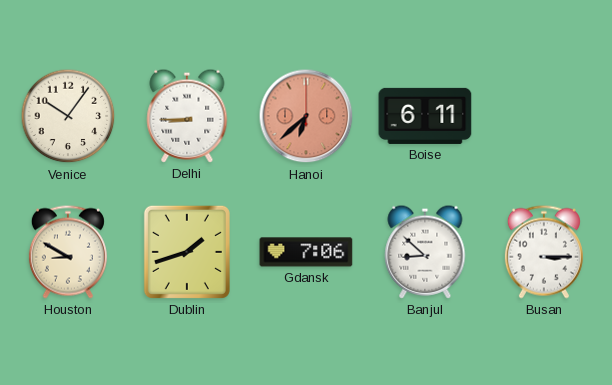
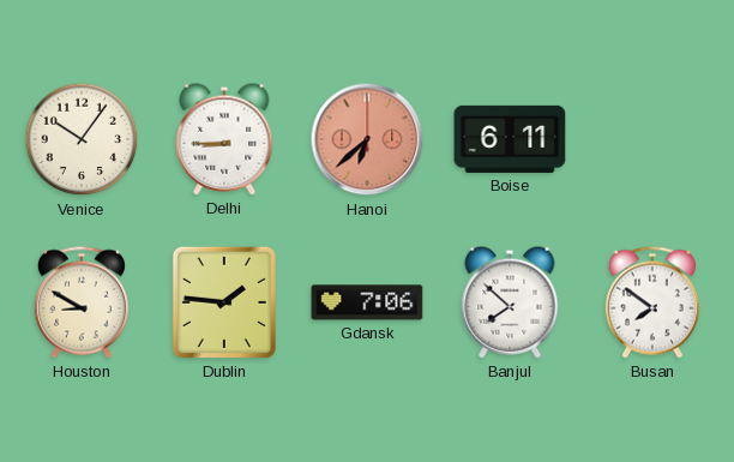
Dublin: 1:42 -> 1:46
Banjul: 8:52 -> 7:52
Busan: 3:15 -> 7:51
